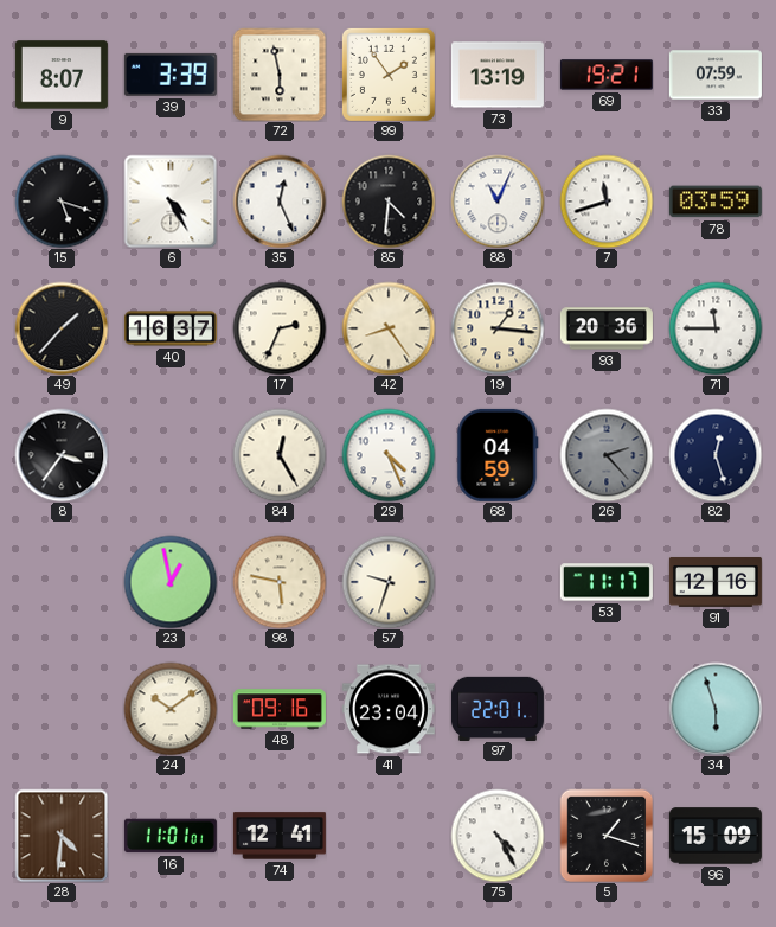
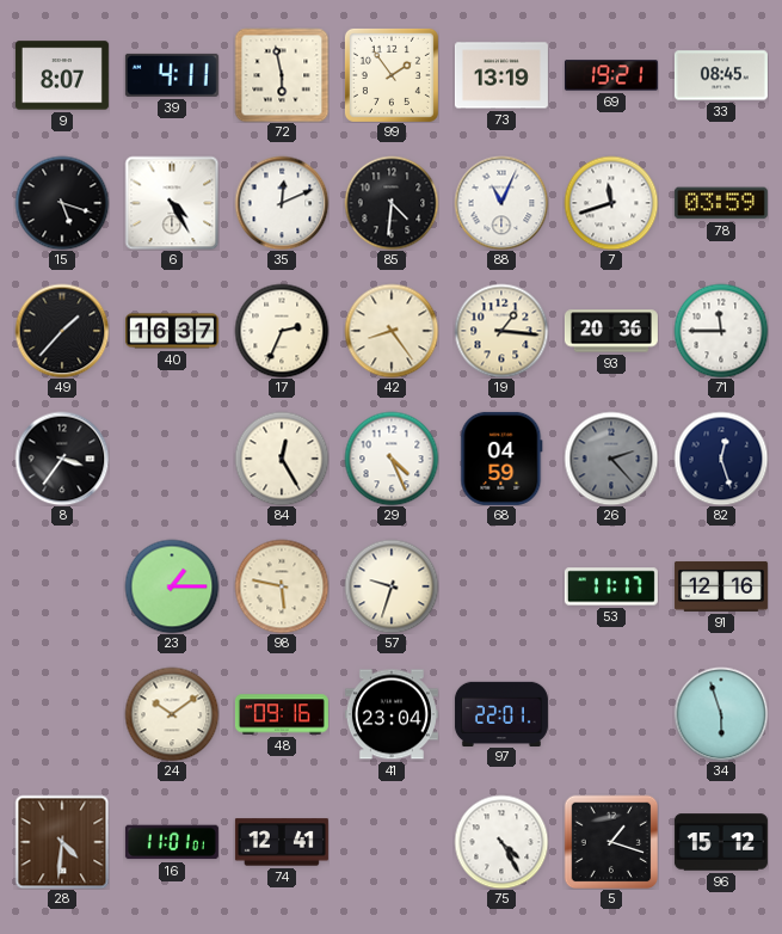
39: 3:39 -> 4:11
33: 07:59 -> 08:45
35: 12:26 -> 12:11
23: 12:58 -> 1:15
96: 15:09 -> 15:12
